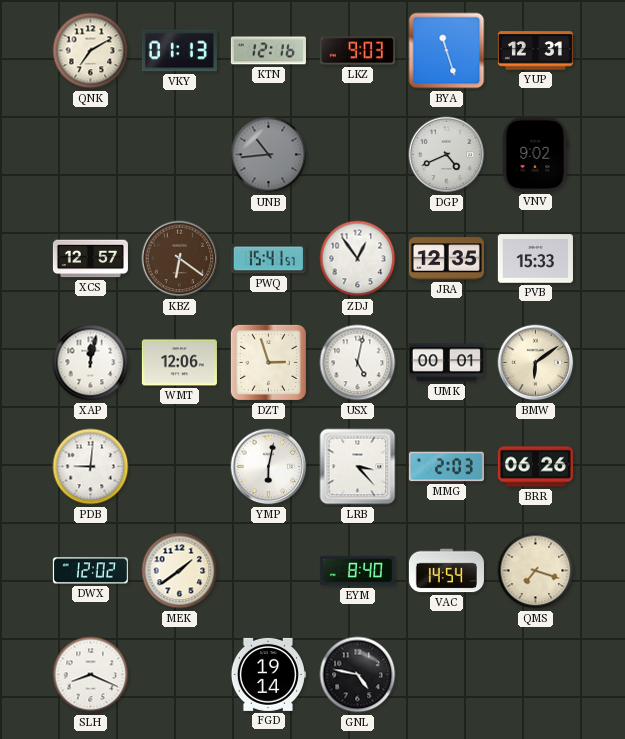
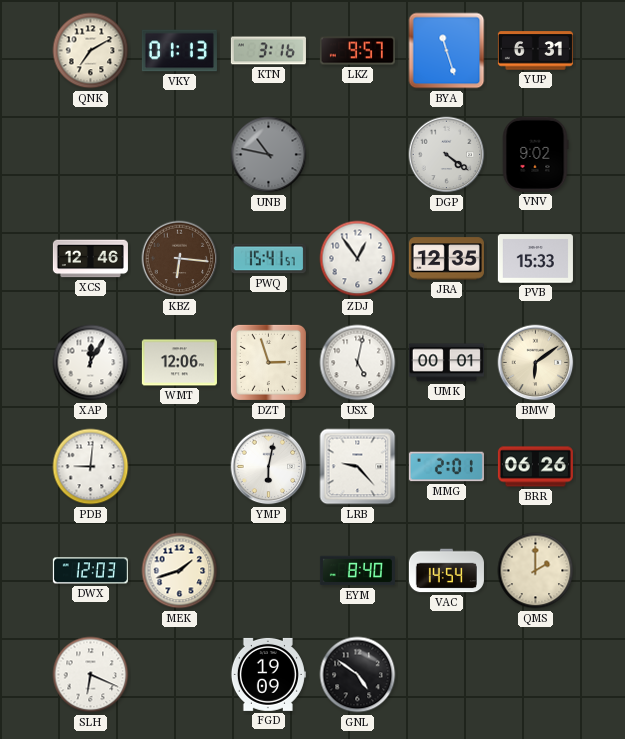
KTN: 12:16 -> 3:16
LKZ: 9:03 -> 9:57
YUP: 12:31 -> 6:31
UNB: 10:44 -> 10:47
DGP: 4:41 -> 4:21
XCS: 12:57 -> 12:46
KBZ: 6:21 -> 6:16
XAP: 12:02 -> 12:05
LRB: 3:23 -> 9:23
MMG: 2:03 -> 2:01
DWX: 12:02 -> 12:03
MEK: 1:39 -> 1:42
QMS: 7:18 -> 2:00
SLH: 8:19 -> 6:19
FGD: 19:14 -> 19:09
GNL: 4:47 -> 4:51
